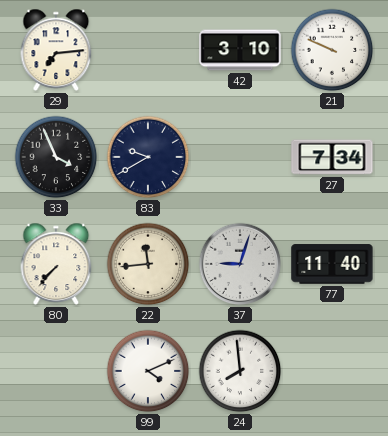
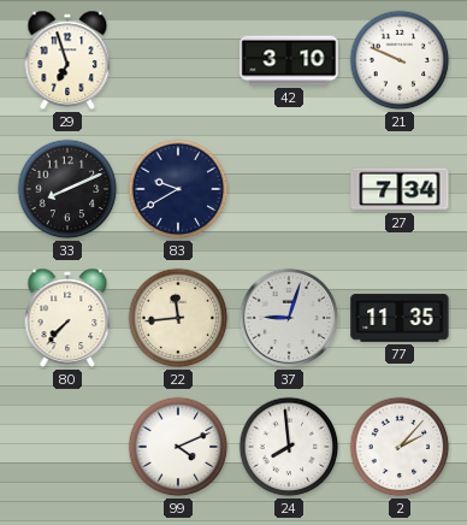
29: 7:14 -> 6:57
33: 3:56 -> 8:11
77: 11:40 -> 11:35
2: none -> 2:07
